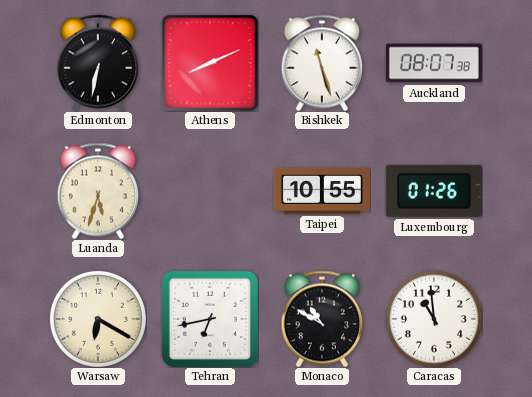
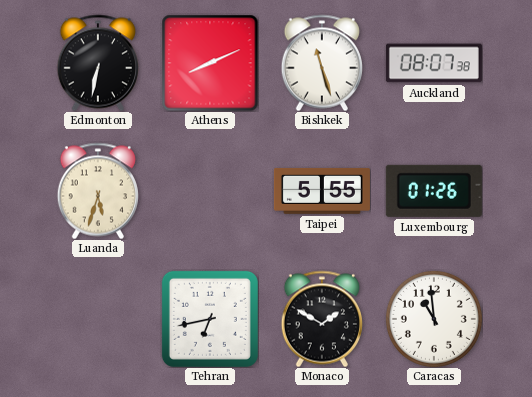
Taipei: 10:55 -> 5:55
Warsaw: 6:20 -> none
Monaco: 10:50 -> 1:50
